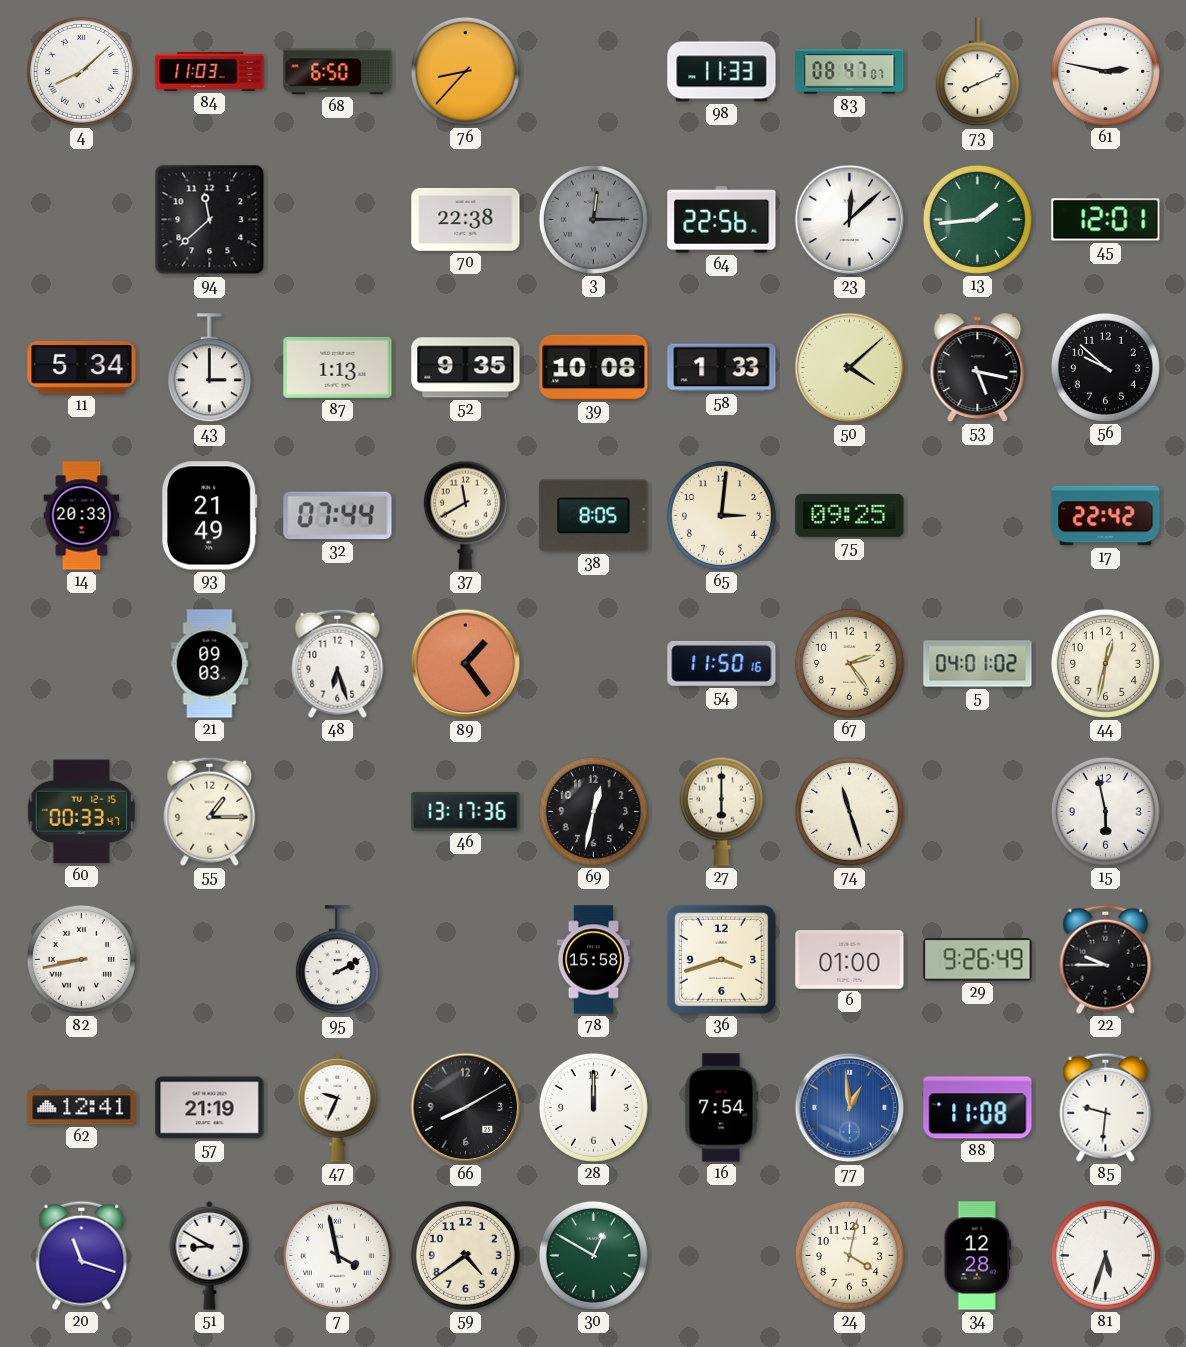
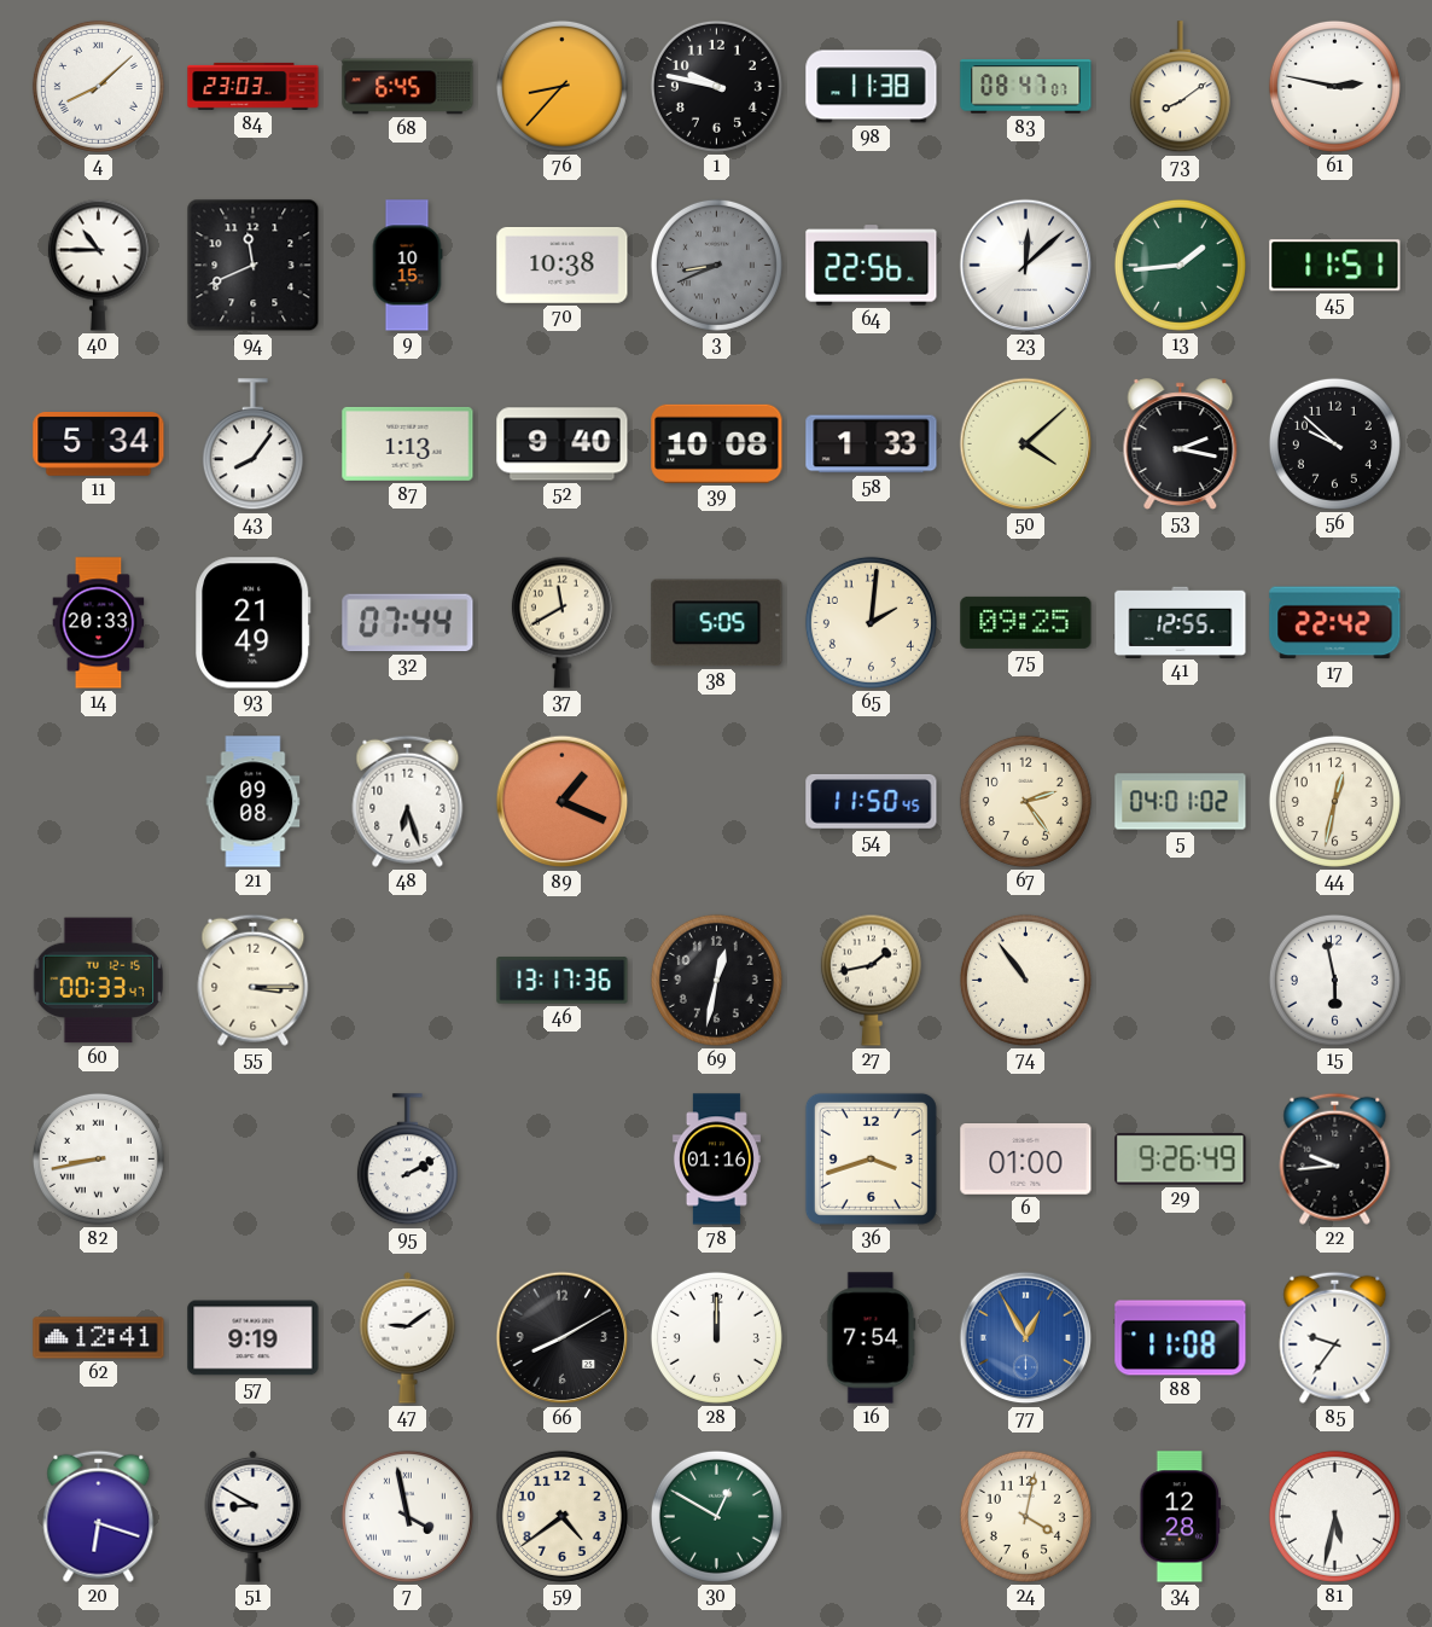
84: 11:03 -> 23:03
68: 6:50 -> 6:45
1: none -> 9:47
98: 11:33 -> 11:38
73: 8:11 -> 8:09
40: none -> 10:45
94: 11:38 -> 11:41
9: none -> 10:15
70: 22:38 -> 10:38
3: 12:15 -> 8:41
45: 12:01 -> 11:51
43: 3:00 -> 8:06
52: 9:35 -> 9:40
53: 5:17 -> 2:17
38: 8:05 -> 5:05
65: 3:01 -> 2:01
41: none -> 12:55
21: 09:03 -> 09:08
89: 1:24 -> 1:19
54: 11:50:16 -> 11:50:45
55: 1:15 -> 3:15
27: 6:00 -> 1:43
74: 11:27 -> 10:54
78: 15:58 -> 01:16
22: 9:45 -> 9:44
57: 21:19 -> 9:19
47: 9:34 -> 9:09
77: 12:59 -> 12:55
85: 9:31 -> 9:36
20: 11:18 -> 6:18
81: 5:33 -> 5:32
